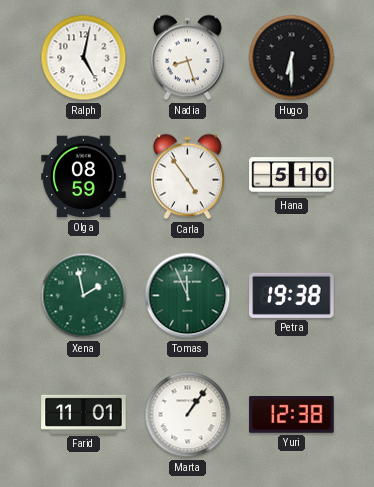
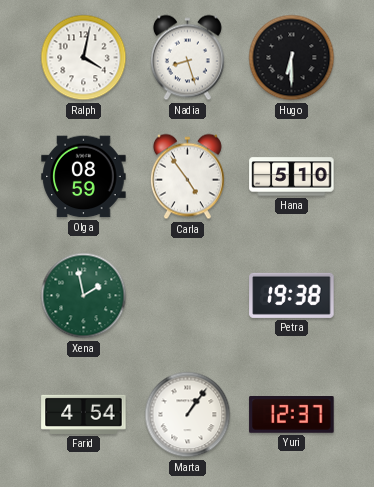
Ralph: 5:02 -> 4:02
Tomas: 11:56 -> none
Farid: 11:01 -> 4:54
Yuri: 12:38 -> 12:37
